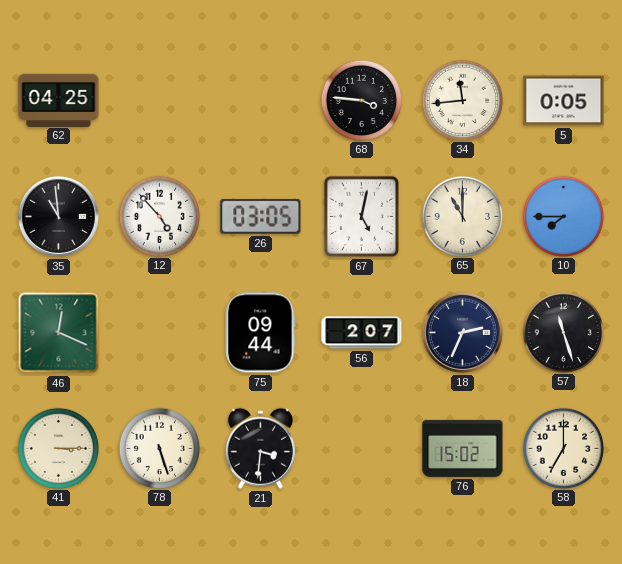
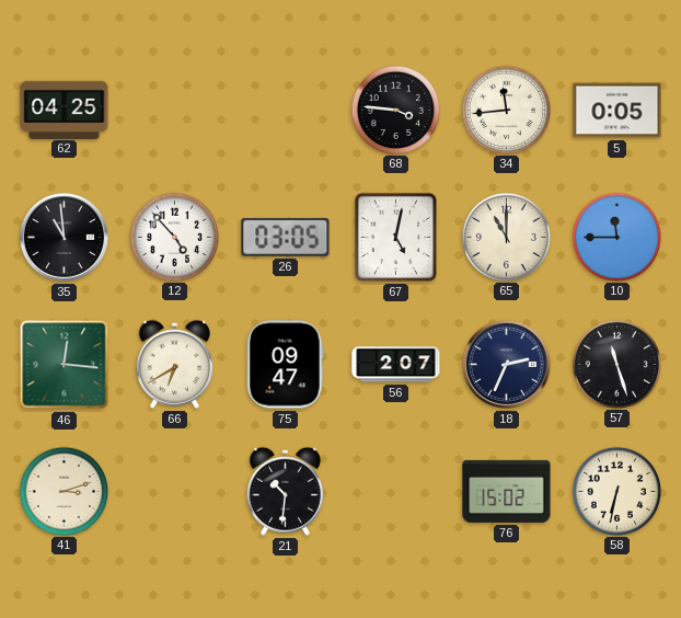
10: 7:45 -> 11:45
46: 12:19 -> 12:16
66: none -> 6:40
75: 09:44 -> 09:47
41: 3:15 -> 3:12
78: 5:27 -> none
21: 3:31 -> 10:31
58: 7:00 -> 6:32
